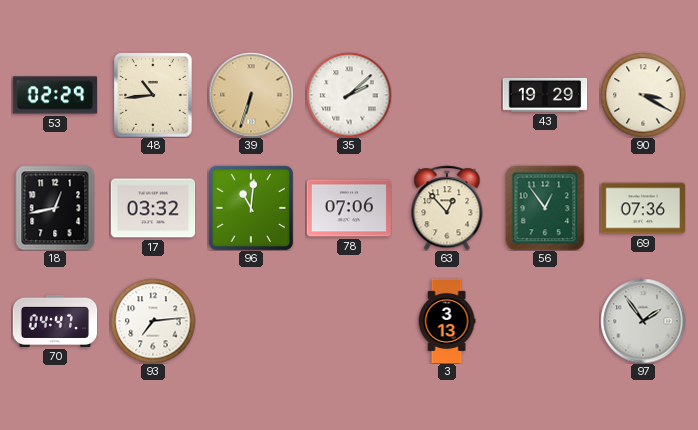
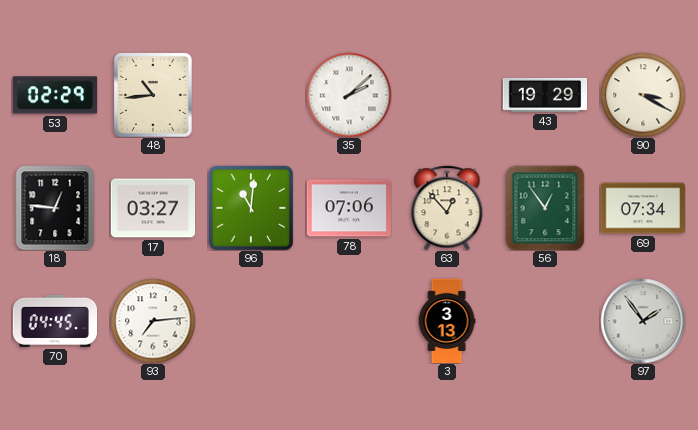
39: 6:33 -> none
18: 12:43 -> 12:46
17: 03:32 -> 03:27
69: 07:36 -> 07:34
70: 04:47 -> 04:45
